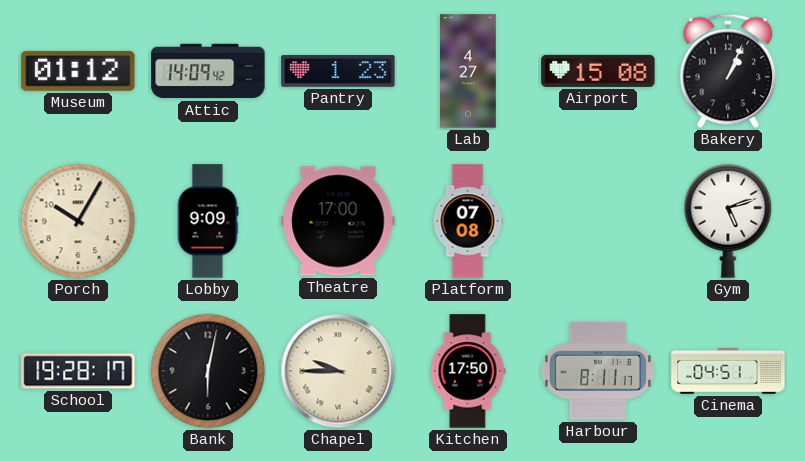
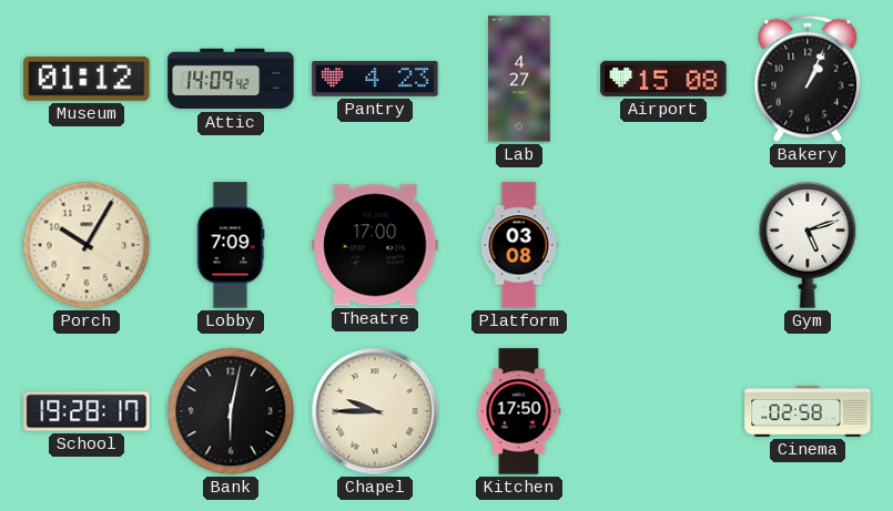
Pantry: 1:23 -> 4:23
Lobby: 9:09 -> 7:09
Platform: 07:08 -> 03:08
Harbour: 8:11 -> none
Cinema: 04:51 -> 02:58
